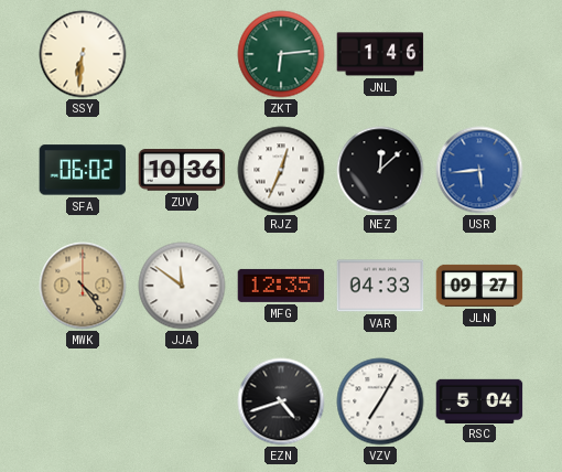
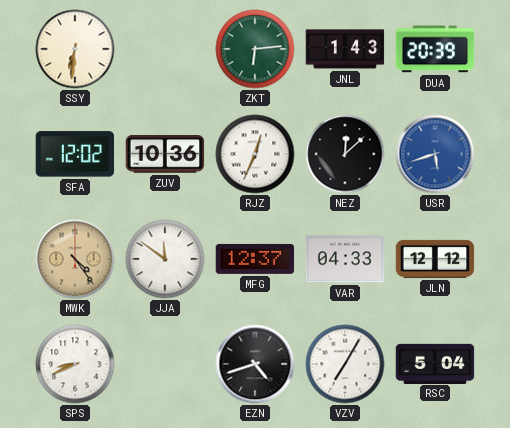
JNL: 1:46 -> 1:43
DUA: none -> 20:39
SFA: 06:02 -> 12:02
USR: 5:44 -> 5:42
MFG: 12:35 -> 12:37
JLN: 09:27 -> 12:12
SPS: none -> 8:41
